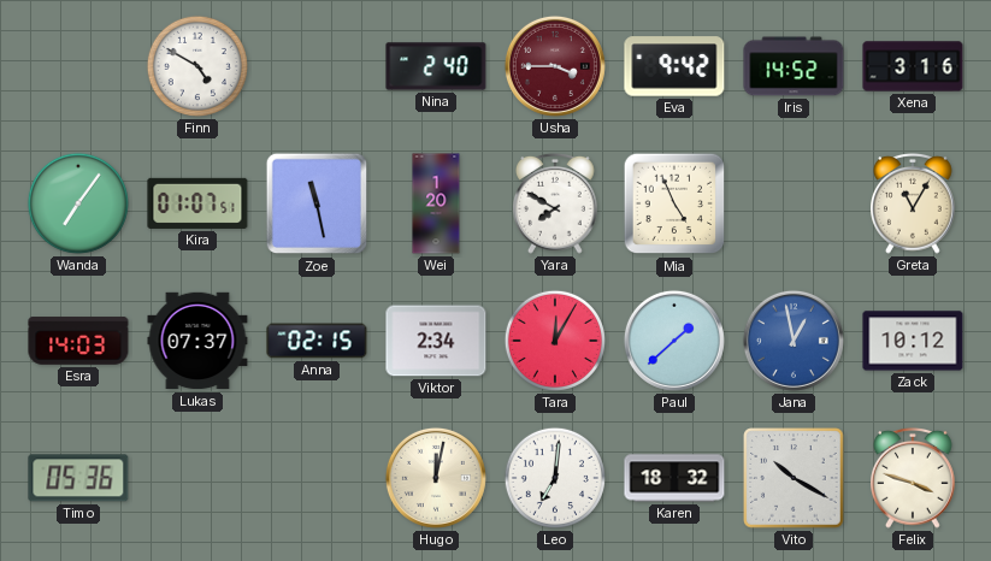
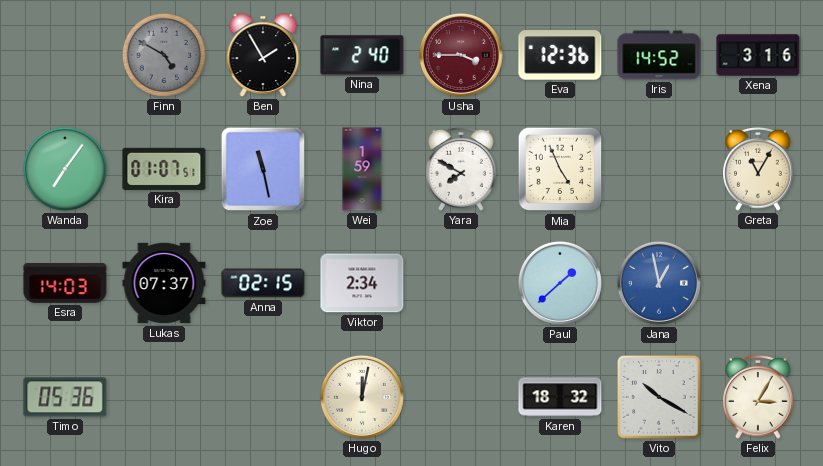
Finn dial: white -> grey
Ben: none -> 1:55
Eva: 9:42 -> 12:36
Wei: 1:20 -> 1:59
Tara: 12:05 -> none
Zack: 10:12 -> none
Leo: 7:01 -> none
Felix: 3:48 -> 3:05
